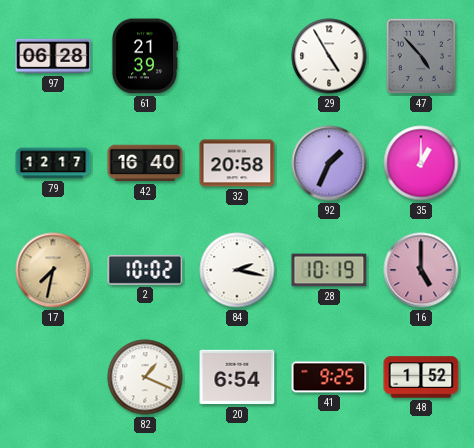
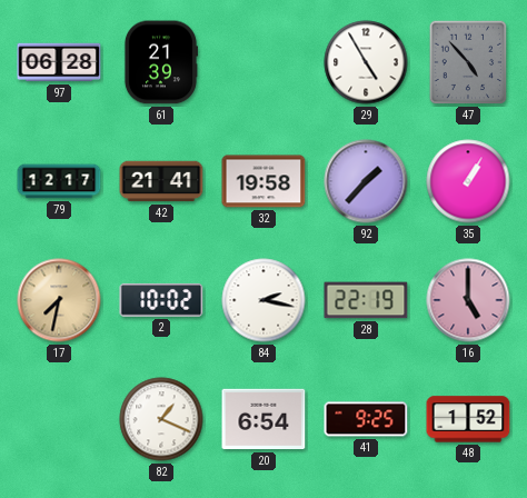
42: 16:40 -> 21:41
32: 20:58 -> 19:58
92: 1:34 -> 1:37
35: 1:00 -> 1:05
28: 10:19 -> 22:19
